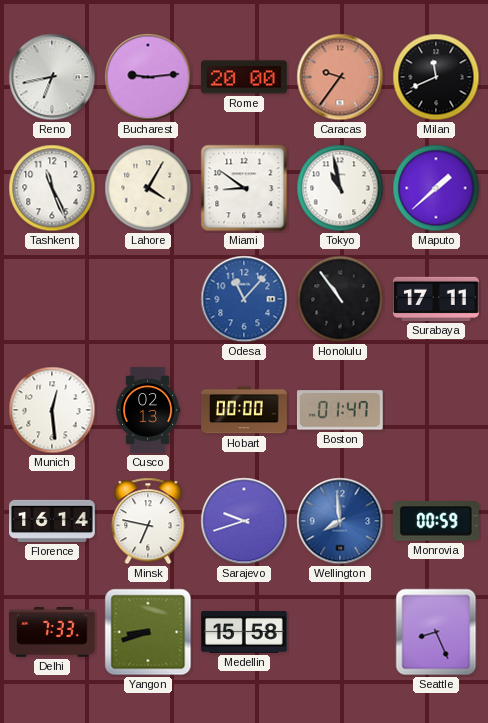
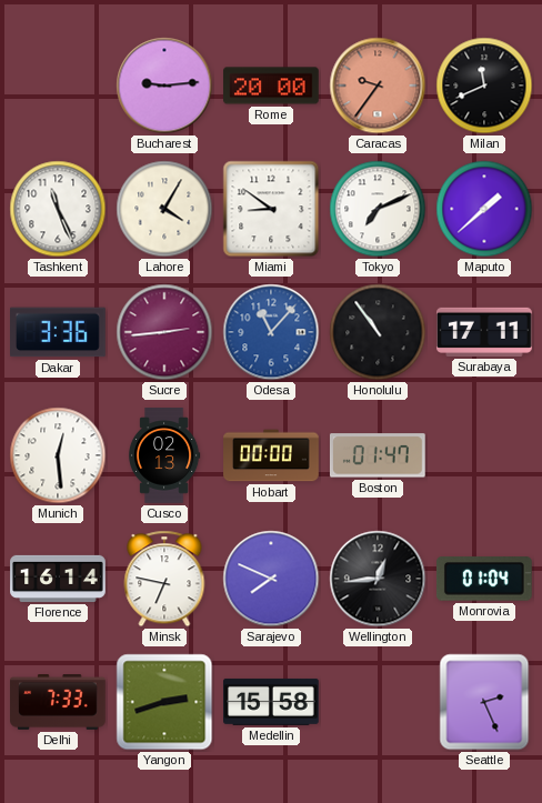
Reno: 6:43 -> none
Tokyo: 10:58 -> 7:11
Dakar: none -> 3:36
Sucre: none -> 2:44
Sarajevo: 9:42 -> 7:49
Wellington: 7:59 -> 12:44
Wellington dial: blue -> black
Monrovia: 00:59 -> 01:04
Yangon: 8:42 -> 2:42
Seattle: 8:26 -> 2:26
